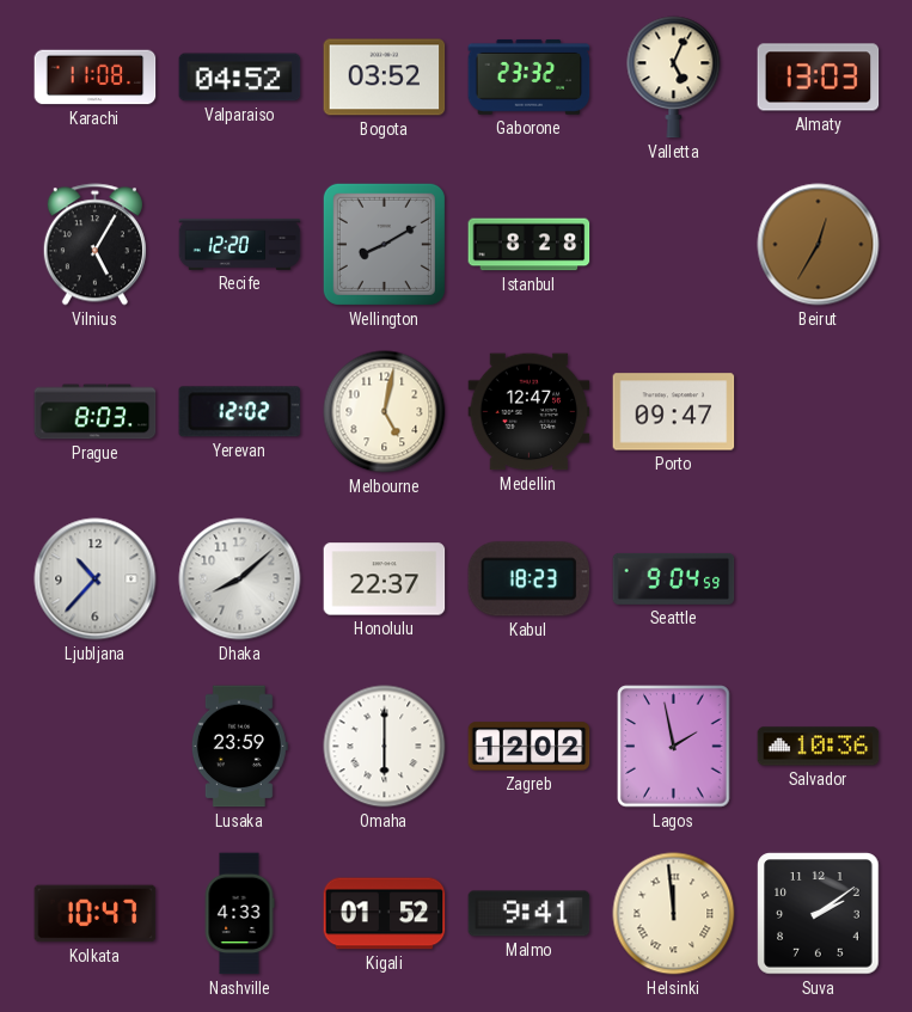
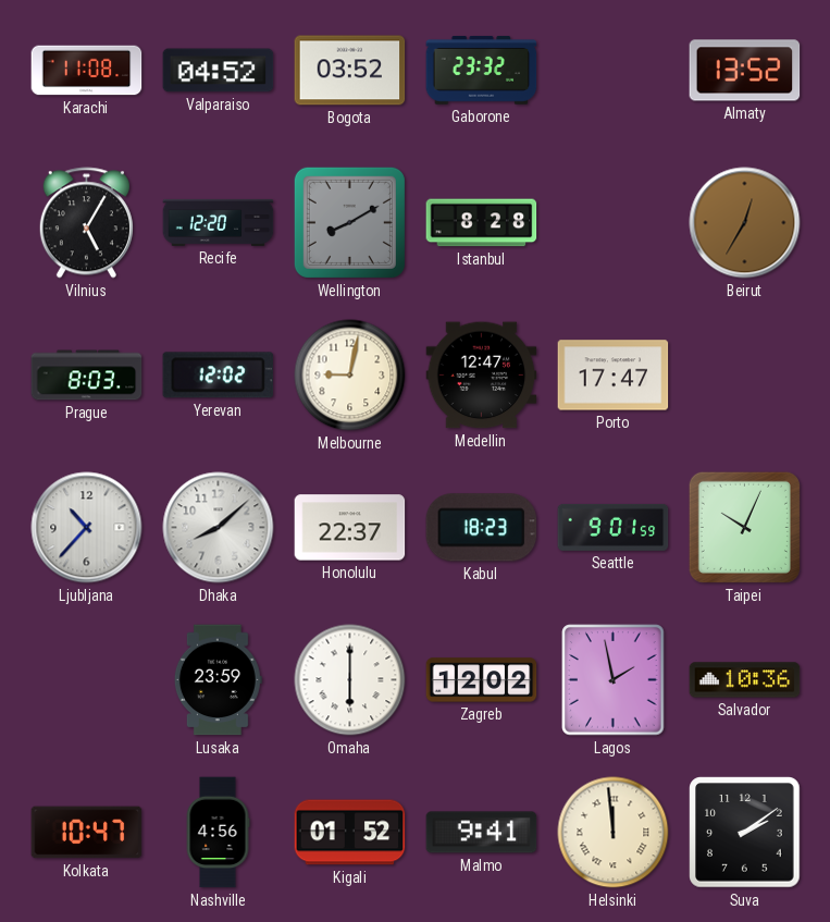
Valletta: 5:04 -> none
Almaty: 13:03 -> 13:52
Melbourne: 5:02 -> 9:02
Porto: 09:47 -> 17:47
Seattle: 9:04 -> 9:01
Taipei: none -> 10:04
Nashville: 4:33 -> 4:56
